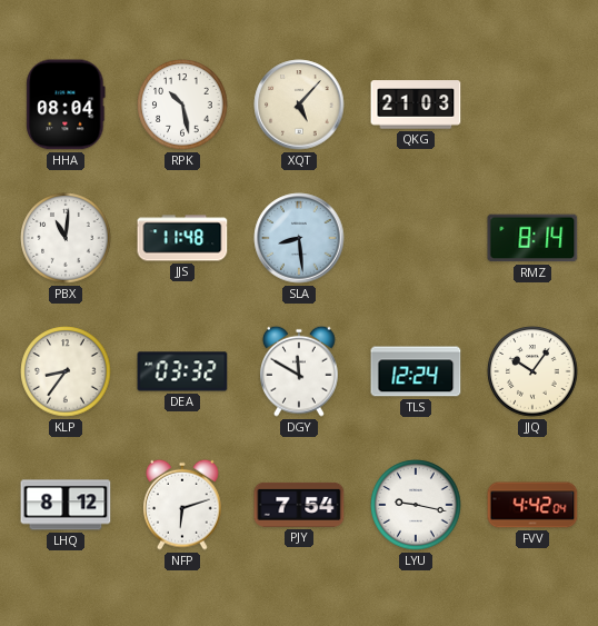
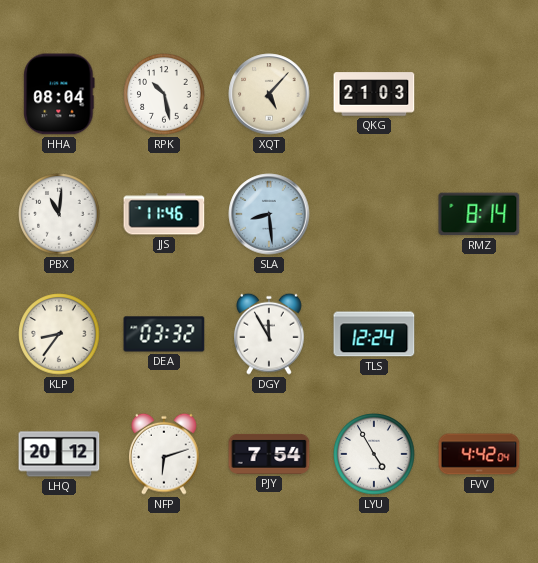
JJS: 11:48 -> 11:46
DGY: 11:50 -> 11:55
JJQ: 10:06 -> none
LHQ: 8:12 -> 20:12
LYU: 9:17 -> 4:55
